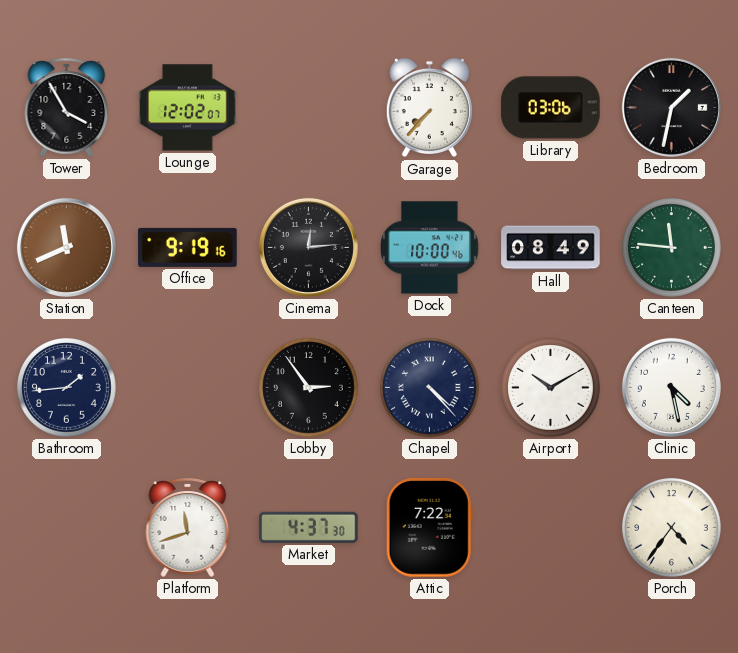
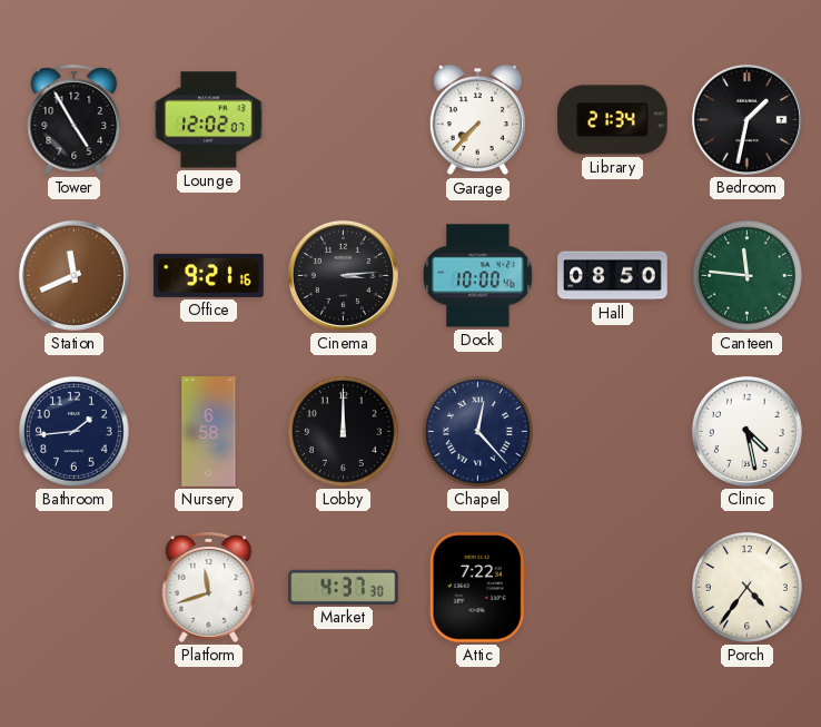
Tower: 3:55 -> 4:55
Library: 03:06 -> 21:34
Office: 9:19 -> 9:21
Cinema: 12:14 -> 3:14
Hall: 08:49 -> 08:50
Nursery: none -> 6:58
Lobby: 2:54 -> 12:00
Chapel: 4:23 -> 12:23
Airport: 10:10 -> none
